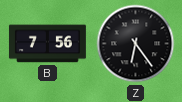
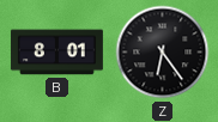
B: 7:56 -> 8:01
